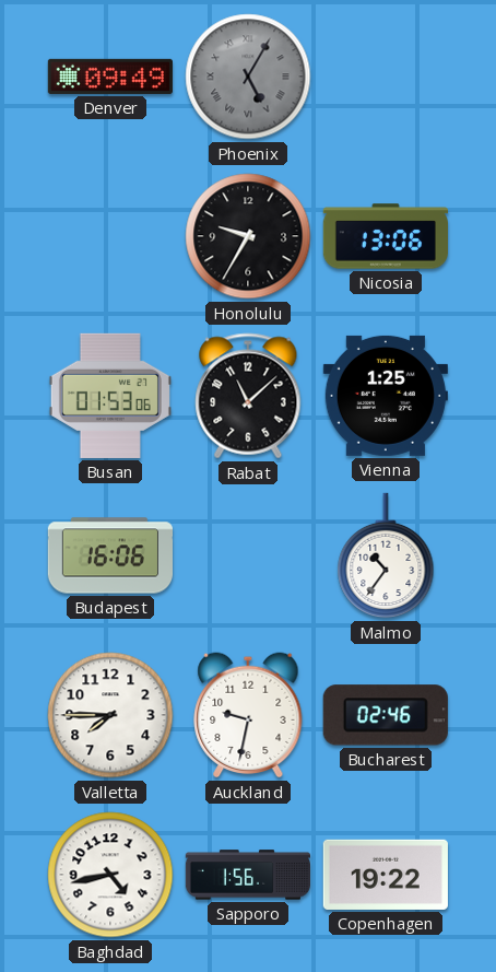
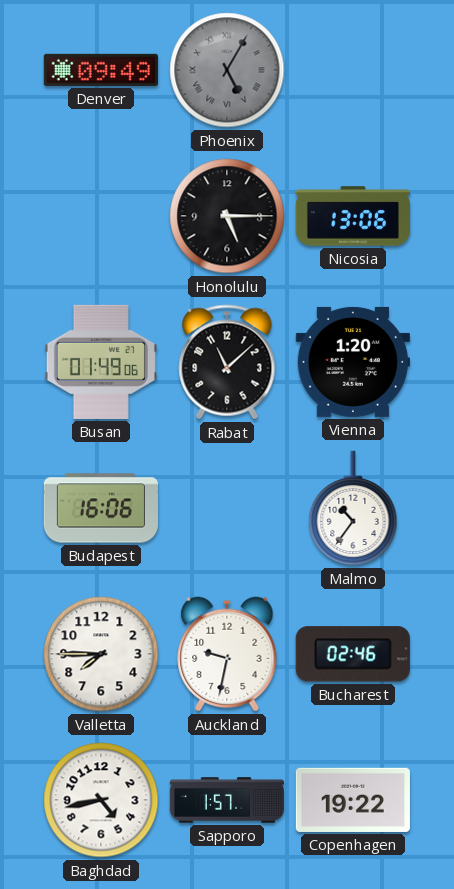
Honolulu: 9:35 -> 5:15
Busan: 01:53 -> 01:49
Vienna: 1:25 -> 1:20
Sapporo: 1:56 -> 1:57
